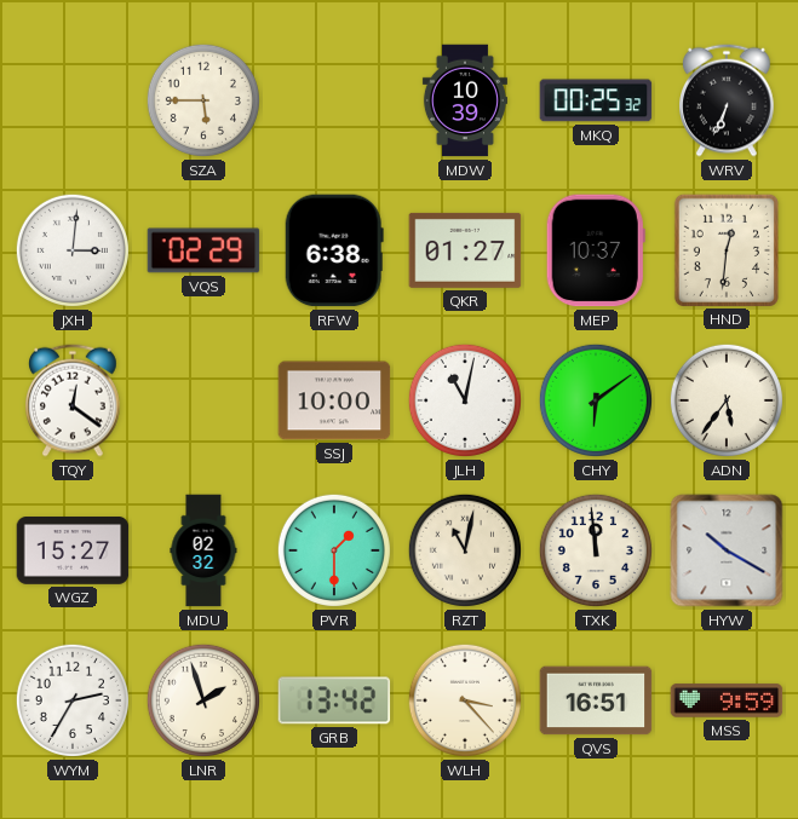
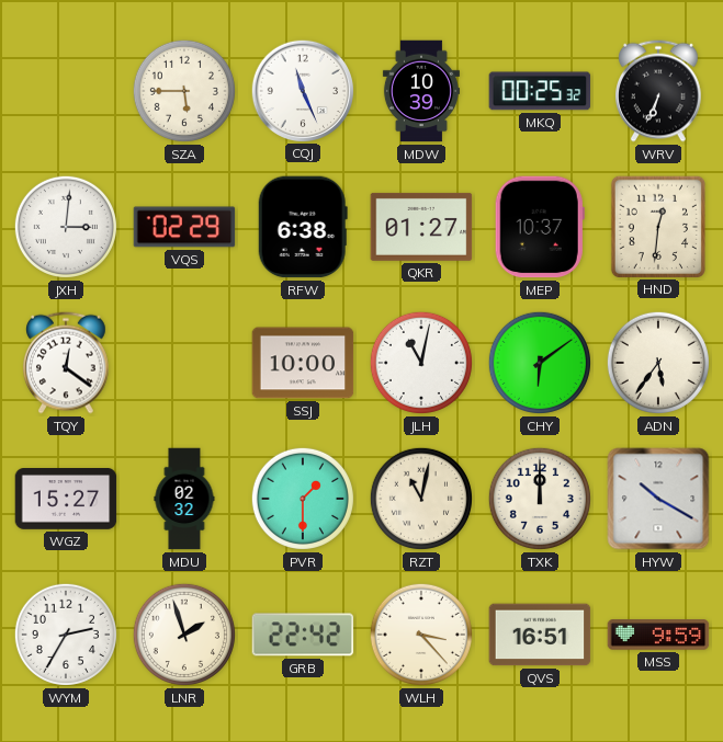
CQJ: none -> 11:26
TXK: 11:59 -> 12:00
GRB: 13:42 -> 22:42
